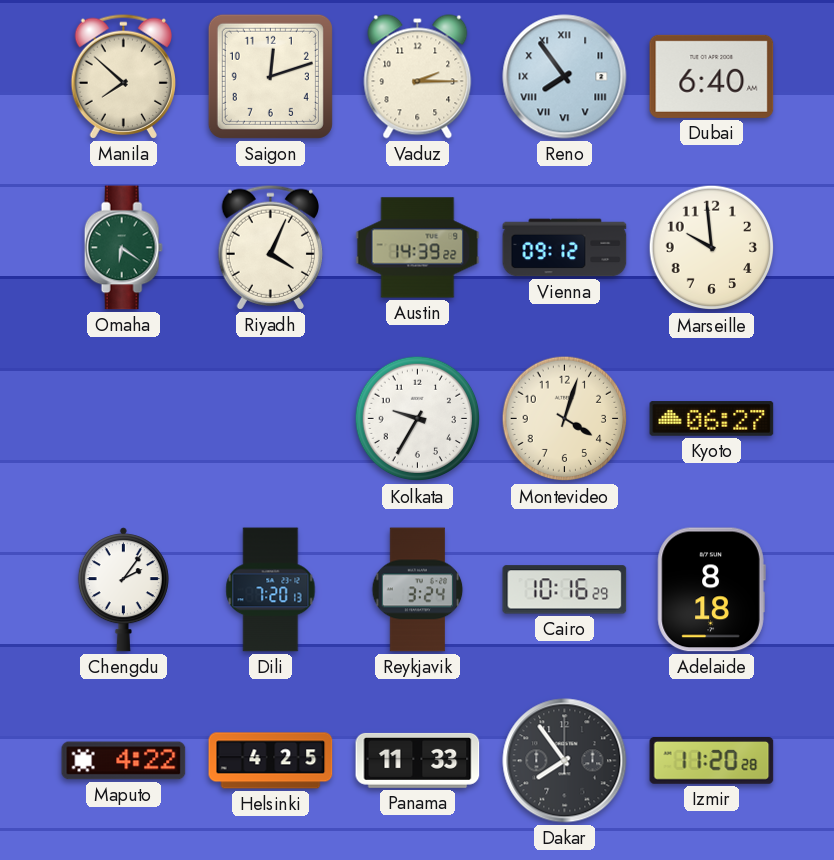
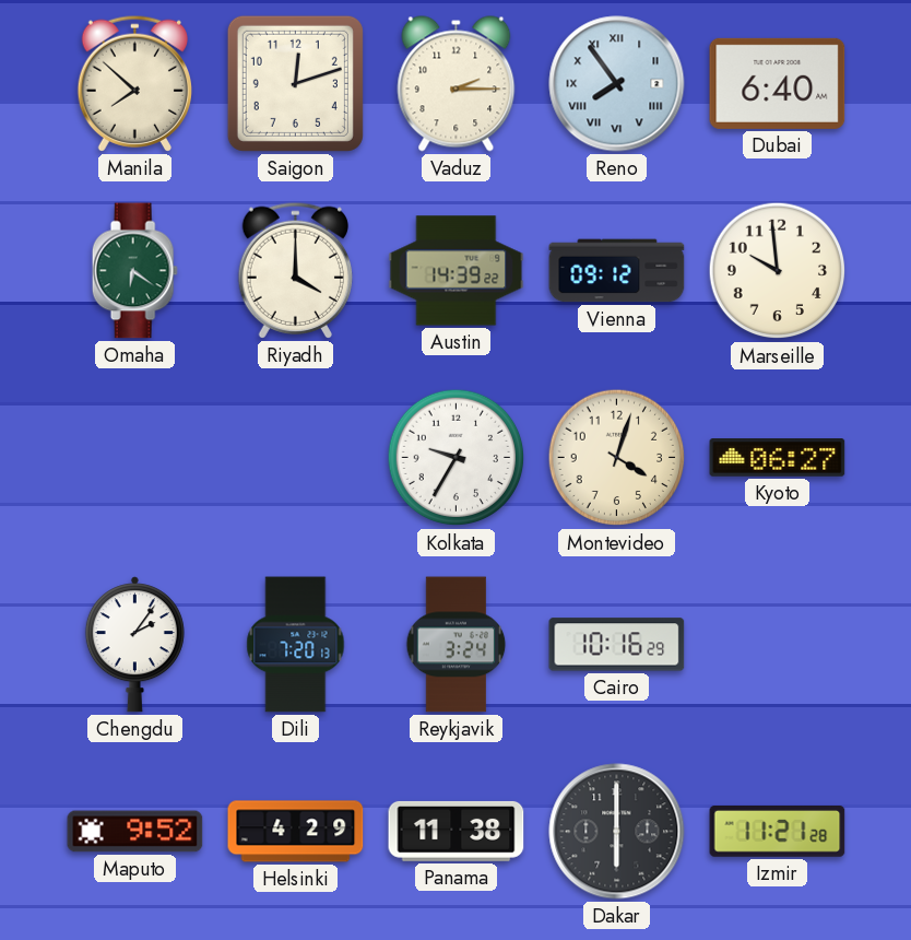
Riyadh: 4:04 -> 4:00
Adelaide: 8:18 -> none
Maputo: 4:22 -> 9:52
Helsinki: 4:25 -> 4:29
Panama: 11:33 -> 11:38
Dakar: 7:54 -> 6:00
Izmir: 11:20 -> 11:21
